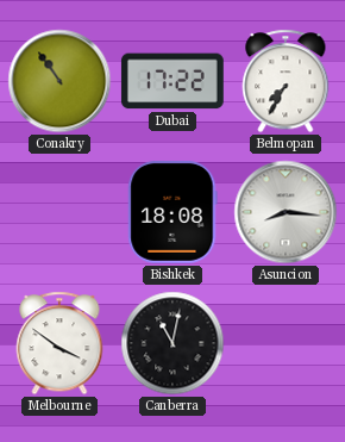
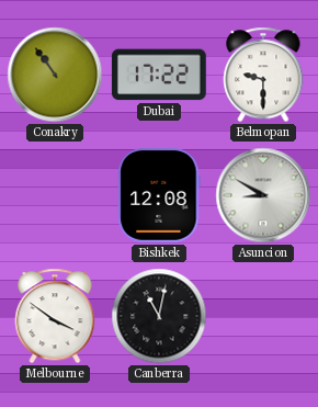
Belmopan: 7:35 -> 9:30
Bishkek: 18:08 -> 12:08
Asuncion: 8:16 -> 8:50
